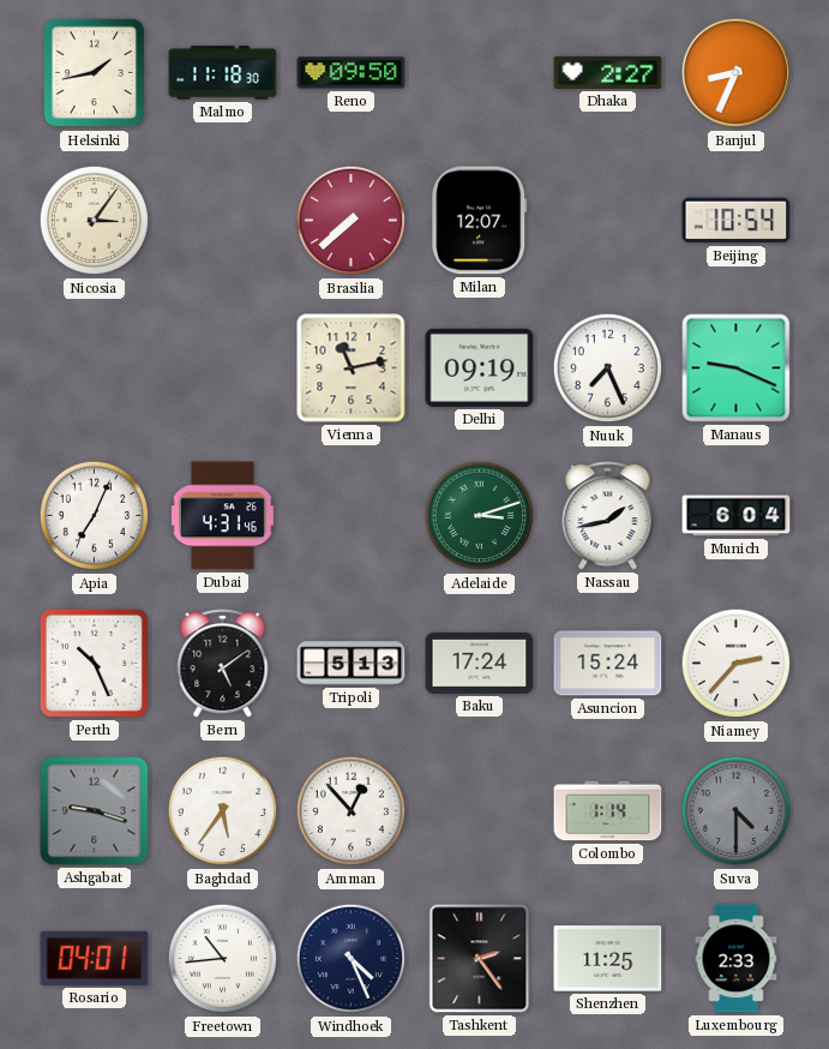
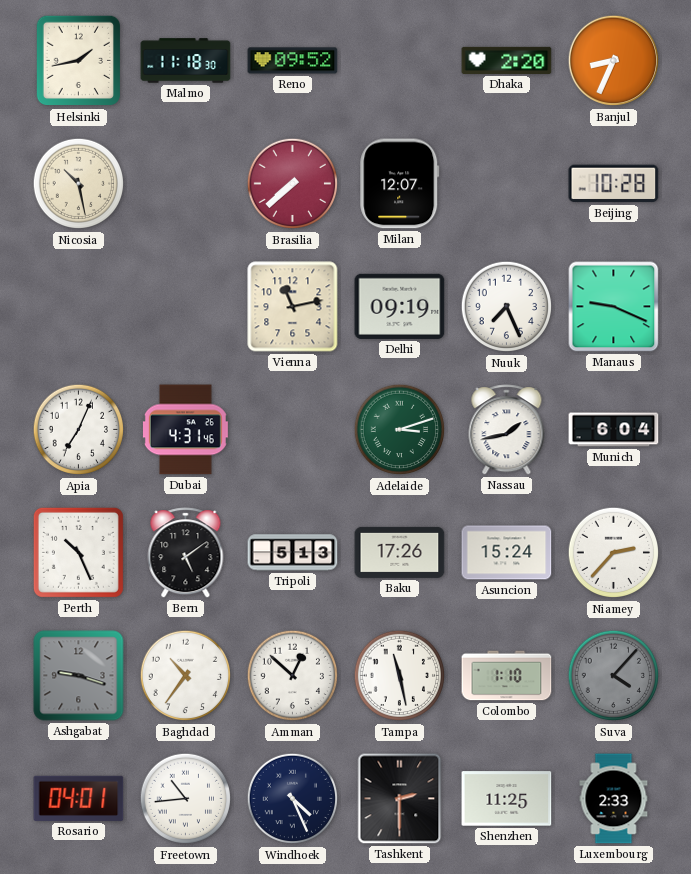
Reno: 09:50 -> 09:52
Dhaka: 2:27 -> 2:20
Nicosia: 3:06 -> 10:28
Beijing: 10:54 -> 10:28
Baku: 17:24 -> 17:26
Baghdad: 5:36 -> 10:36
Amman: 12:53 -> 12:52
Tampa: none -> 11:28
Colombo: 1:14 -> 1:10
Suva: 4:30 -> 4:07
Tashkent: 2:24 -> 2:30
